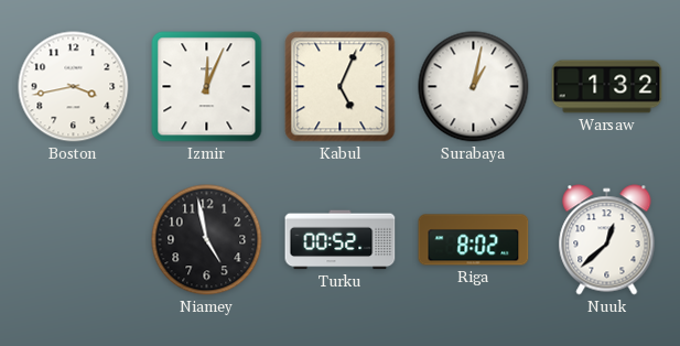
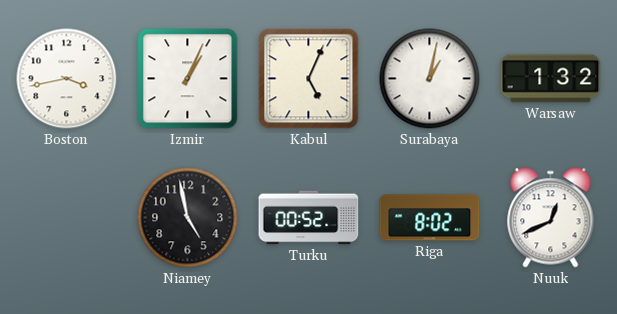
Izmir: 12:04 -> 1:04
Nuuk: 12:38 -> 12:41
